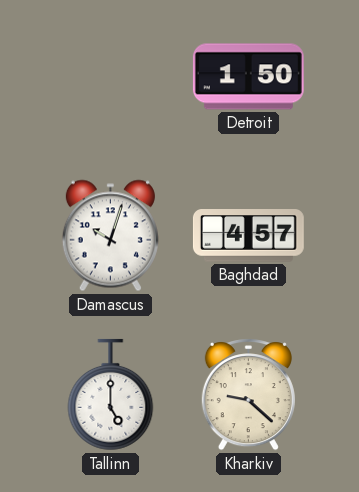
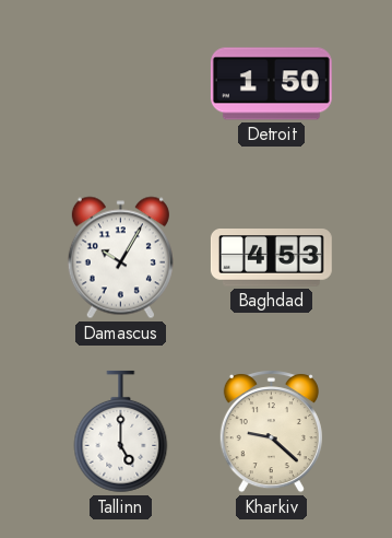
Damascus: 10:03 -> 10:05
Baghdad: 4:57 -> 4:53
